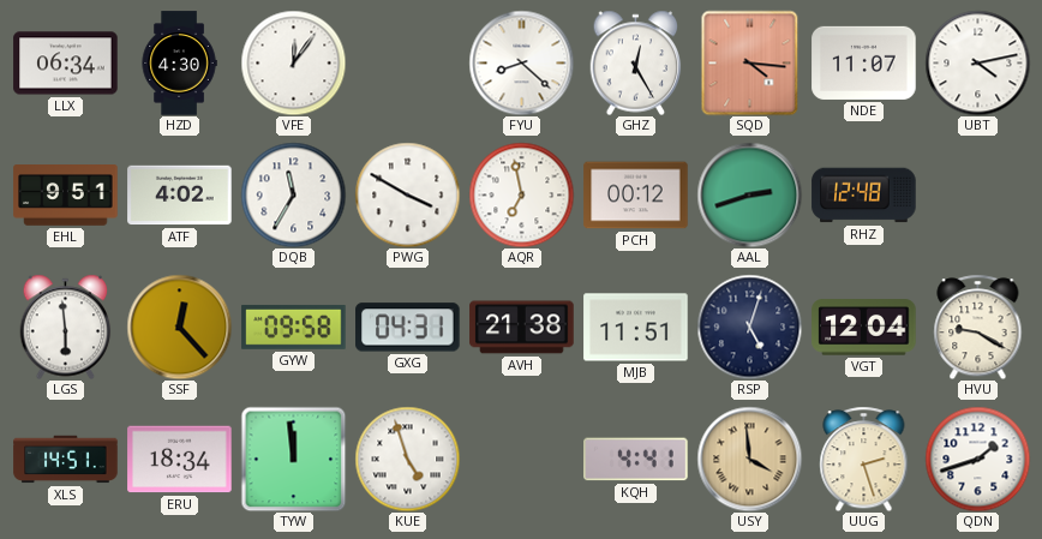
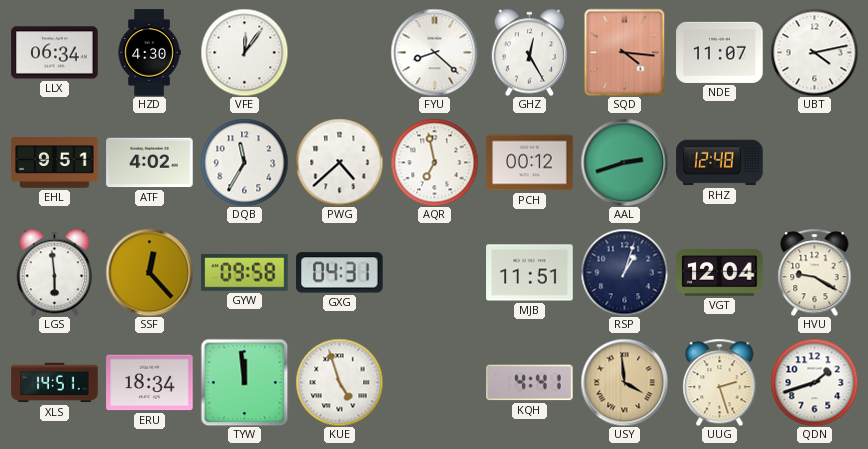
PWG: 3:50 -> 4:38
AVH: 21:38 -> none
RSP: 5:03 -> 1:03
